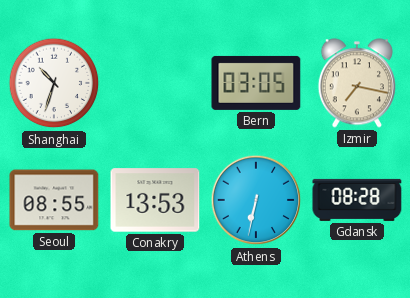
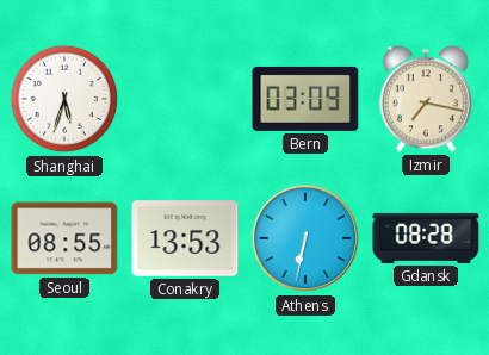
Shanghai: 10:33 -> 5:33
Bern: 03:05 -> 03:09
